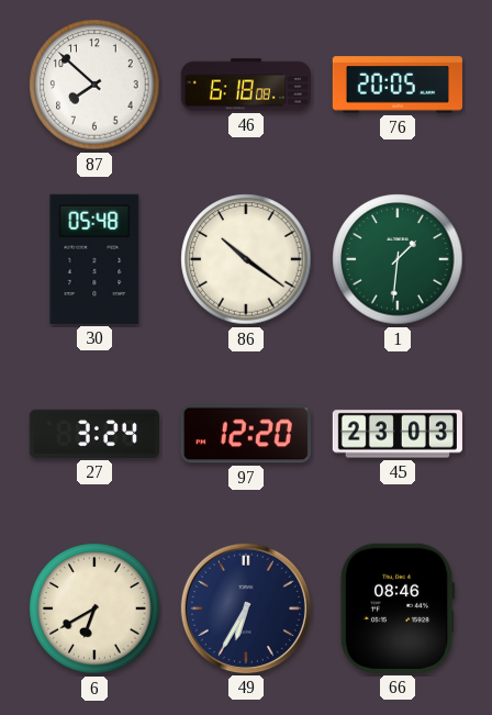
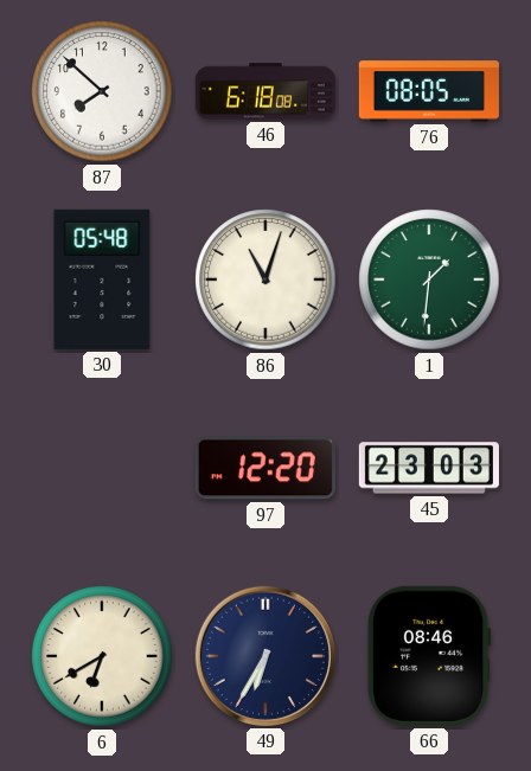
76: 20:05 -> 08:05
86: 10:21 -> 11:03
27: 3:24 -> none
